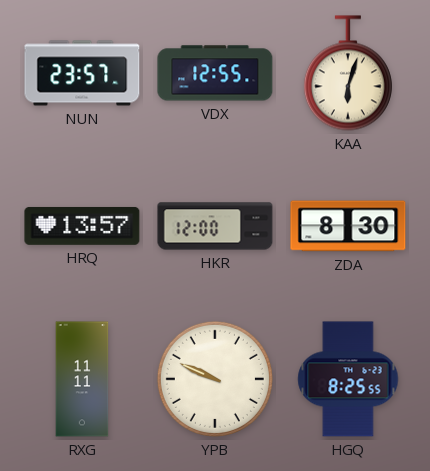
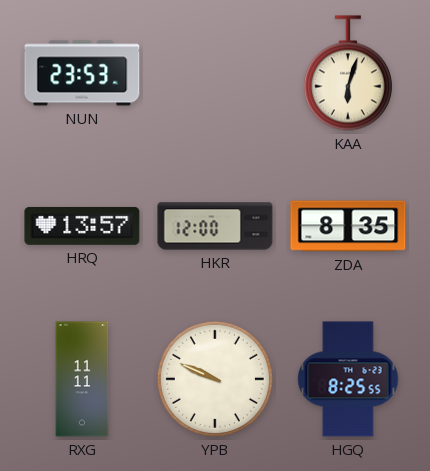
NUN: 23:57 -> 23:53
VDX: 12:55 -> none
ZDA: 8:30 -> 8:35
